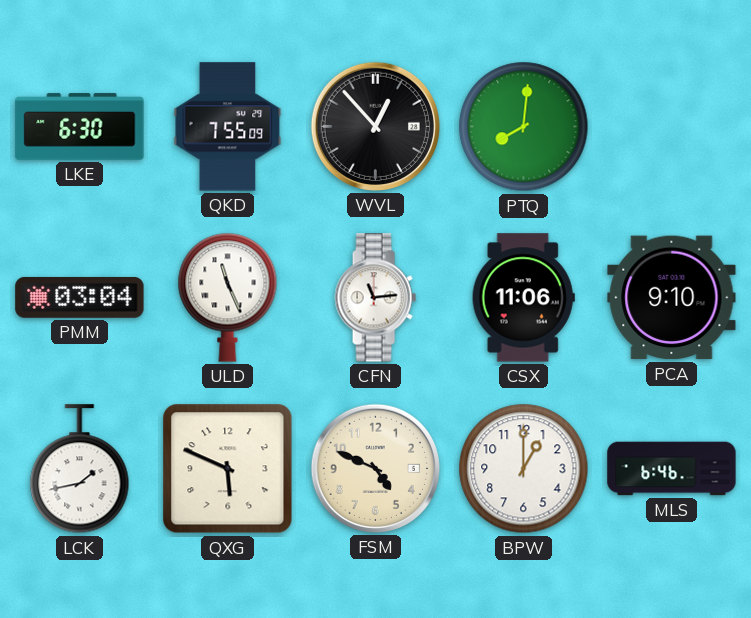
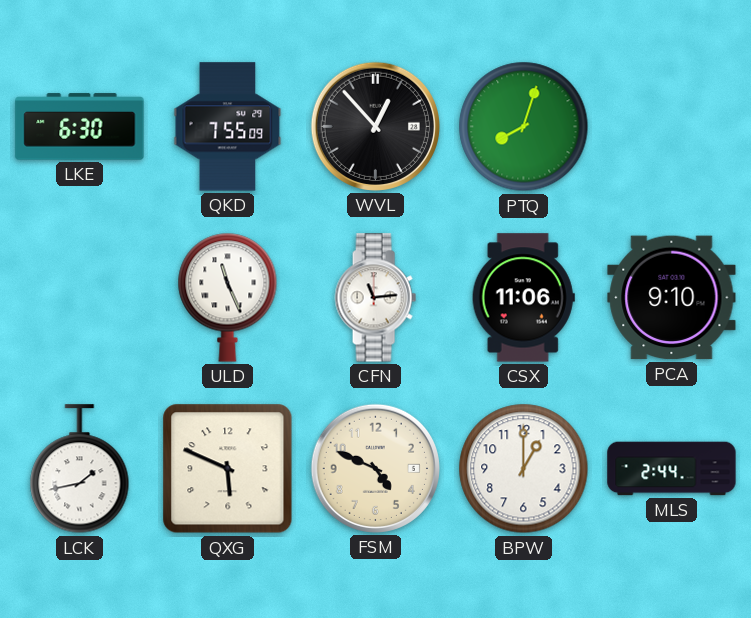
PTQ: 8:01 -> 8:03
PMM: 03:04 -> none
MLS: 6:46 -> 2:44
